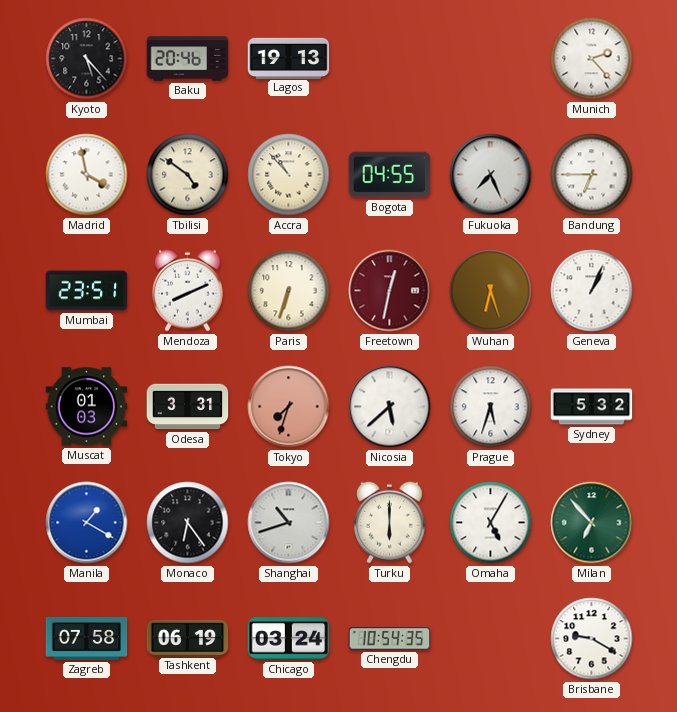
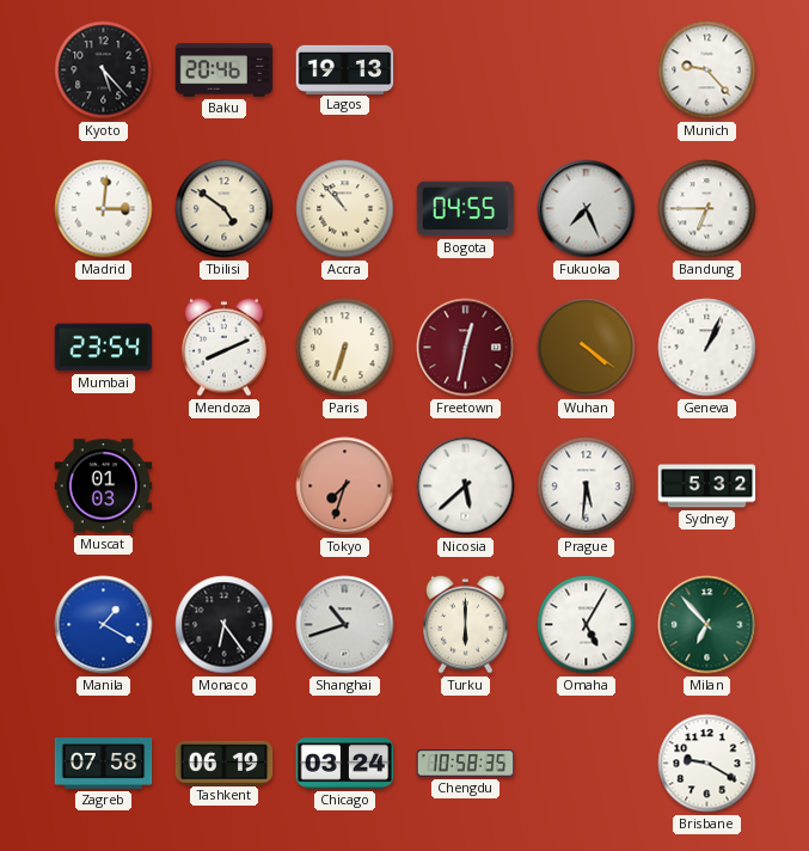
Munich: 2:23 -> 9:23
Madrid: 3:58 -> 3:01
Mumbai: 23:51 -> 23:54
Wuhan: 6:27 -> 4:21
Odesa: 3:31 -> none
Prague: 5:33 -> 5:31
Chengdu: 10:54 -> 10:58
